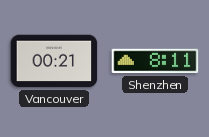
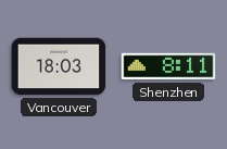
Vancouver: 00:21 -> 18:03
